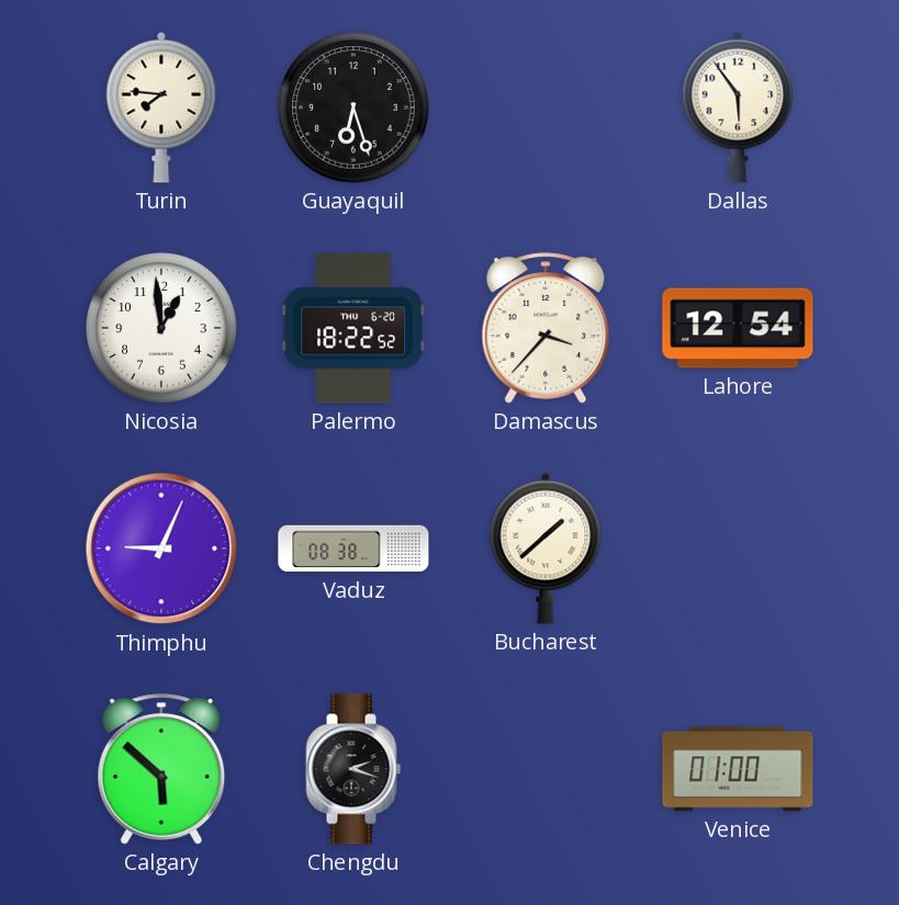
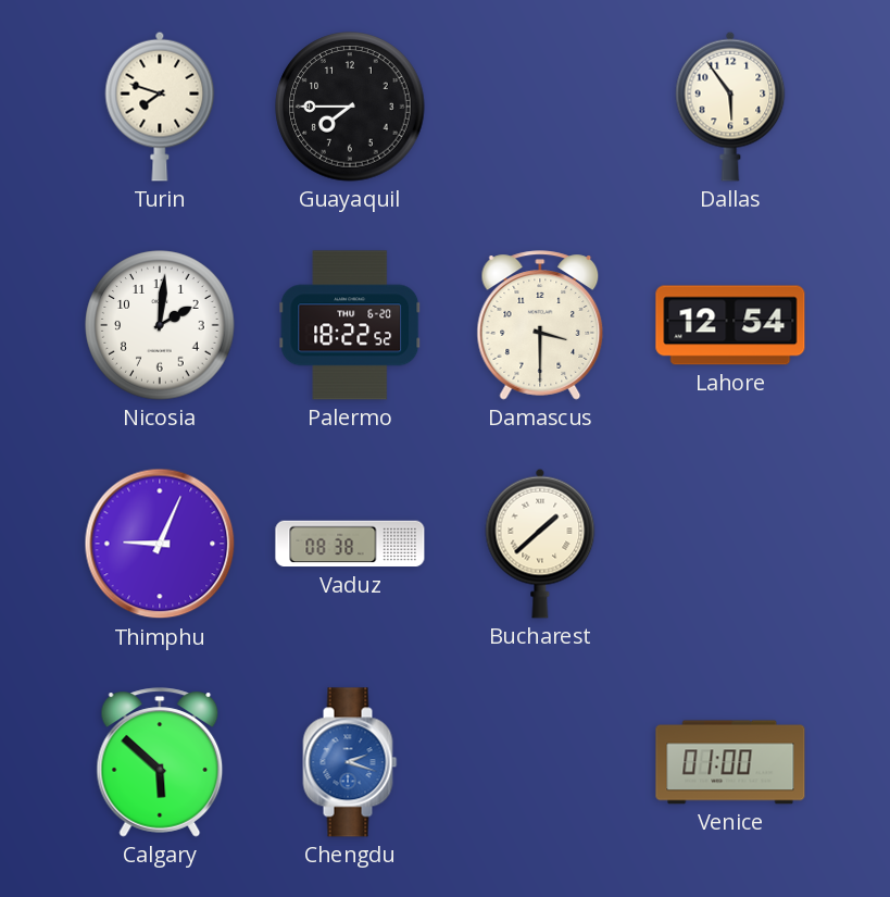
Turin: 7:46 -> 7:48
Guayaquil: 6:27 -> 7:45
Nicosia: 12:59 -> 2:01
Damascus: 3:37 -> 3:30
Chengdu dial: black -> blue
